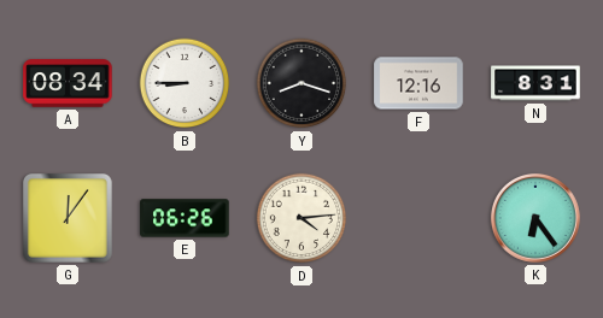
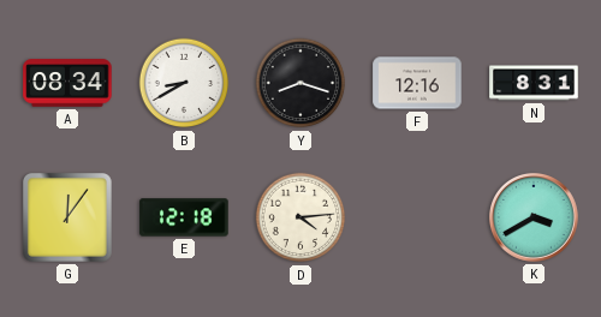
B: 8:45 -> 8:40
E: 06:26 -> 12:18
K: 6:24 -> 3:40
